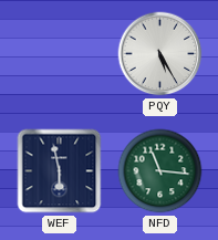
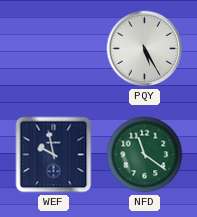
WEF: 5:58 -> 9:58
NFD: 11:16 -> 11:21
